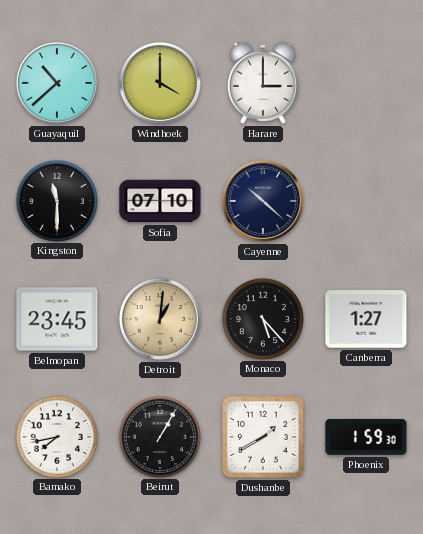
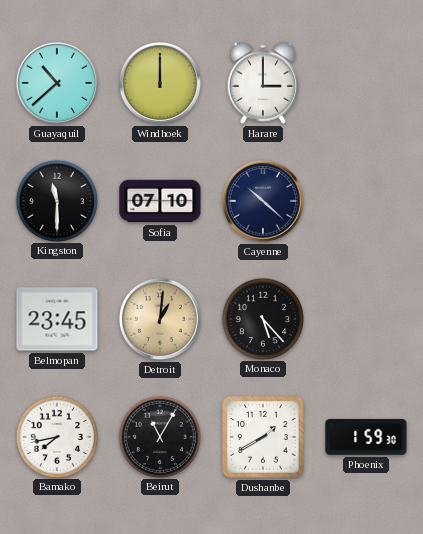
Windhoek: 4:00 -> 12:00
Canberra: 1:27 -> none
Beirut: 1:05 -> 11:05
